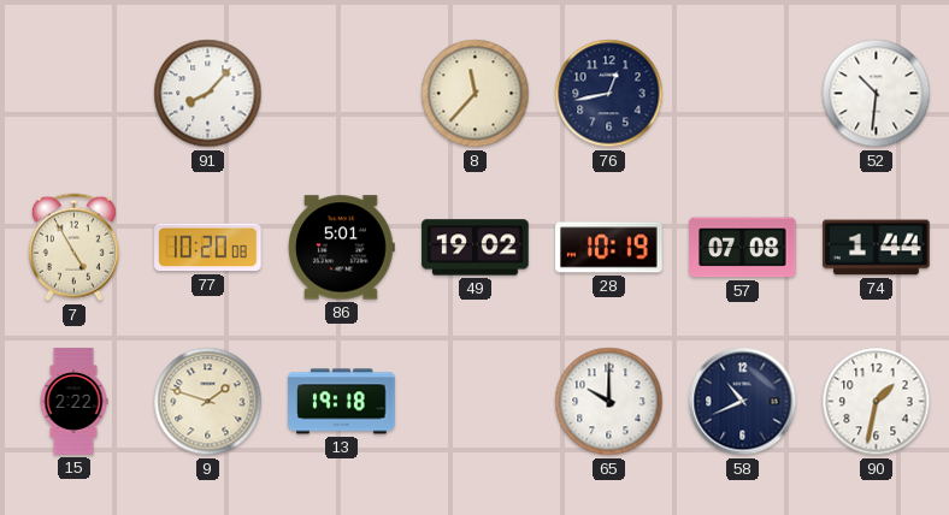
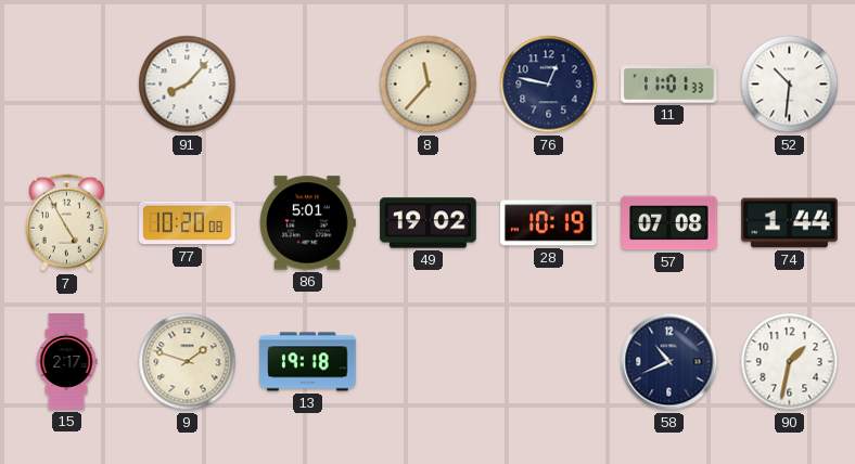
76: 12:43 -> 12:47
11: none -> 11:01
15: 2:22 -> 2:17
65: 10:00 -> none
